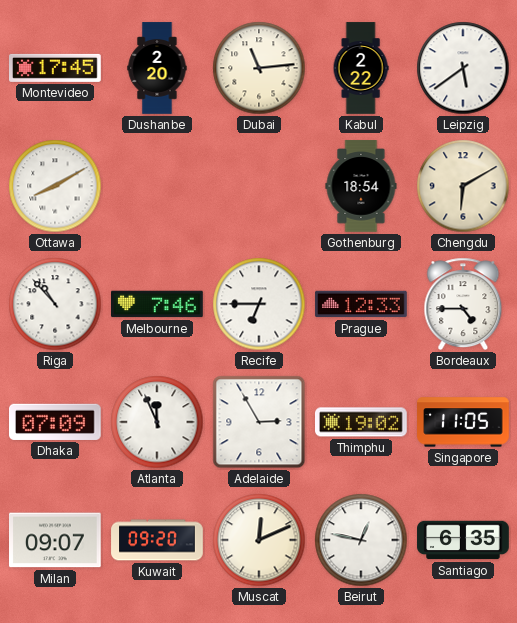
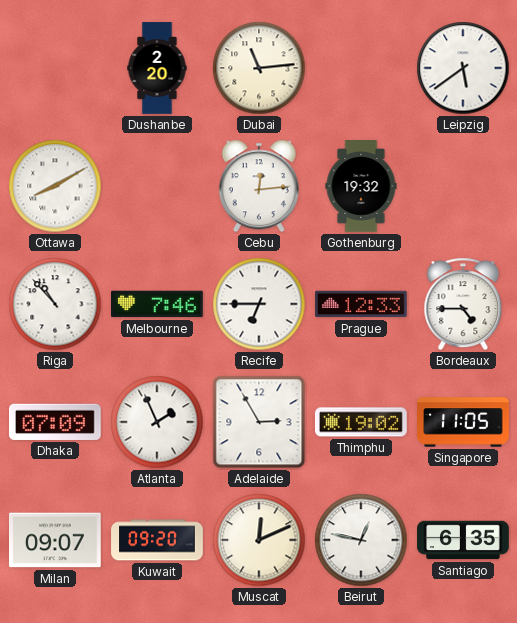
Montevideo: 17:45 -> none
Kabul: 2:22 -> none
Cebu: none -> 12:14
Gothenburg: 18:54 -> 19:32
Chengdu: 6:10 -> none
Atlanta: 11:56 -> 1:56
